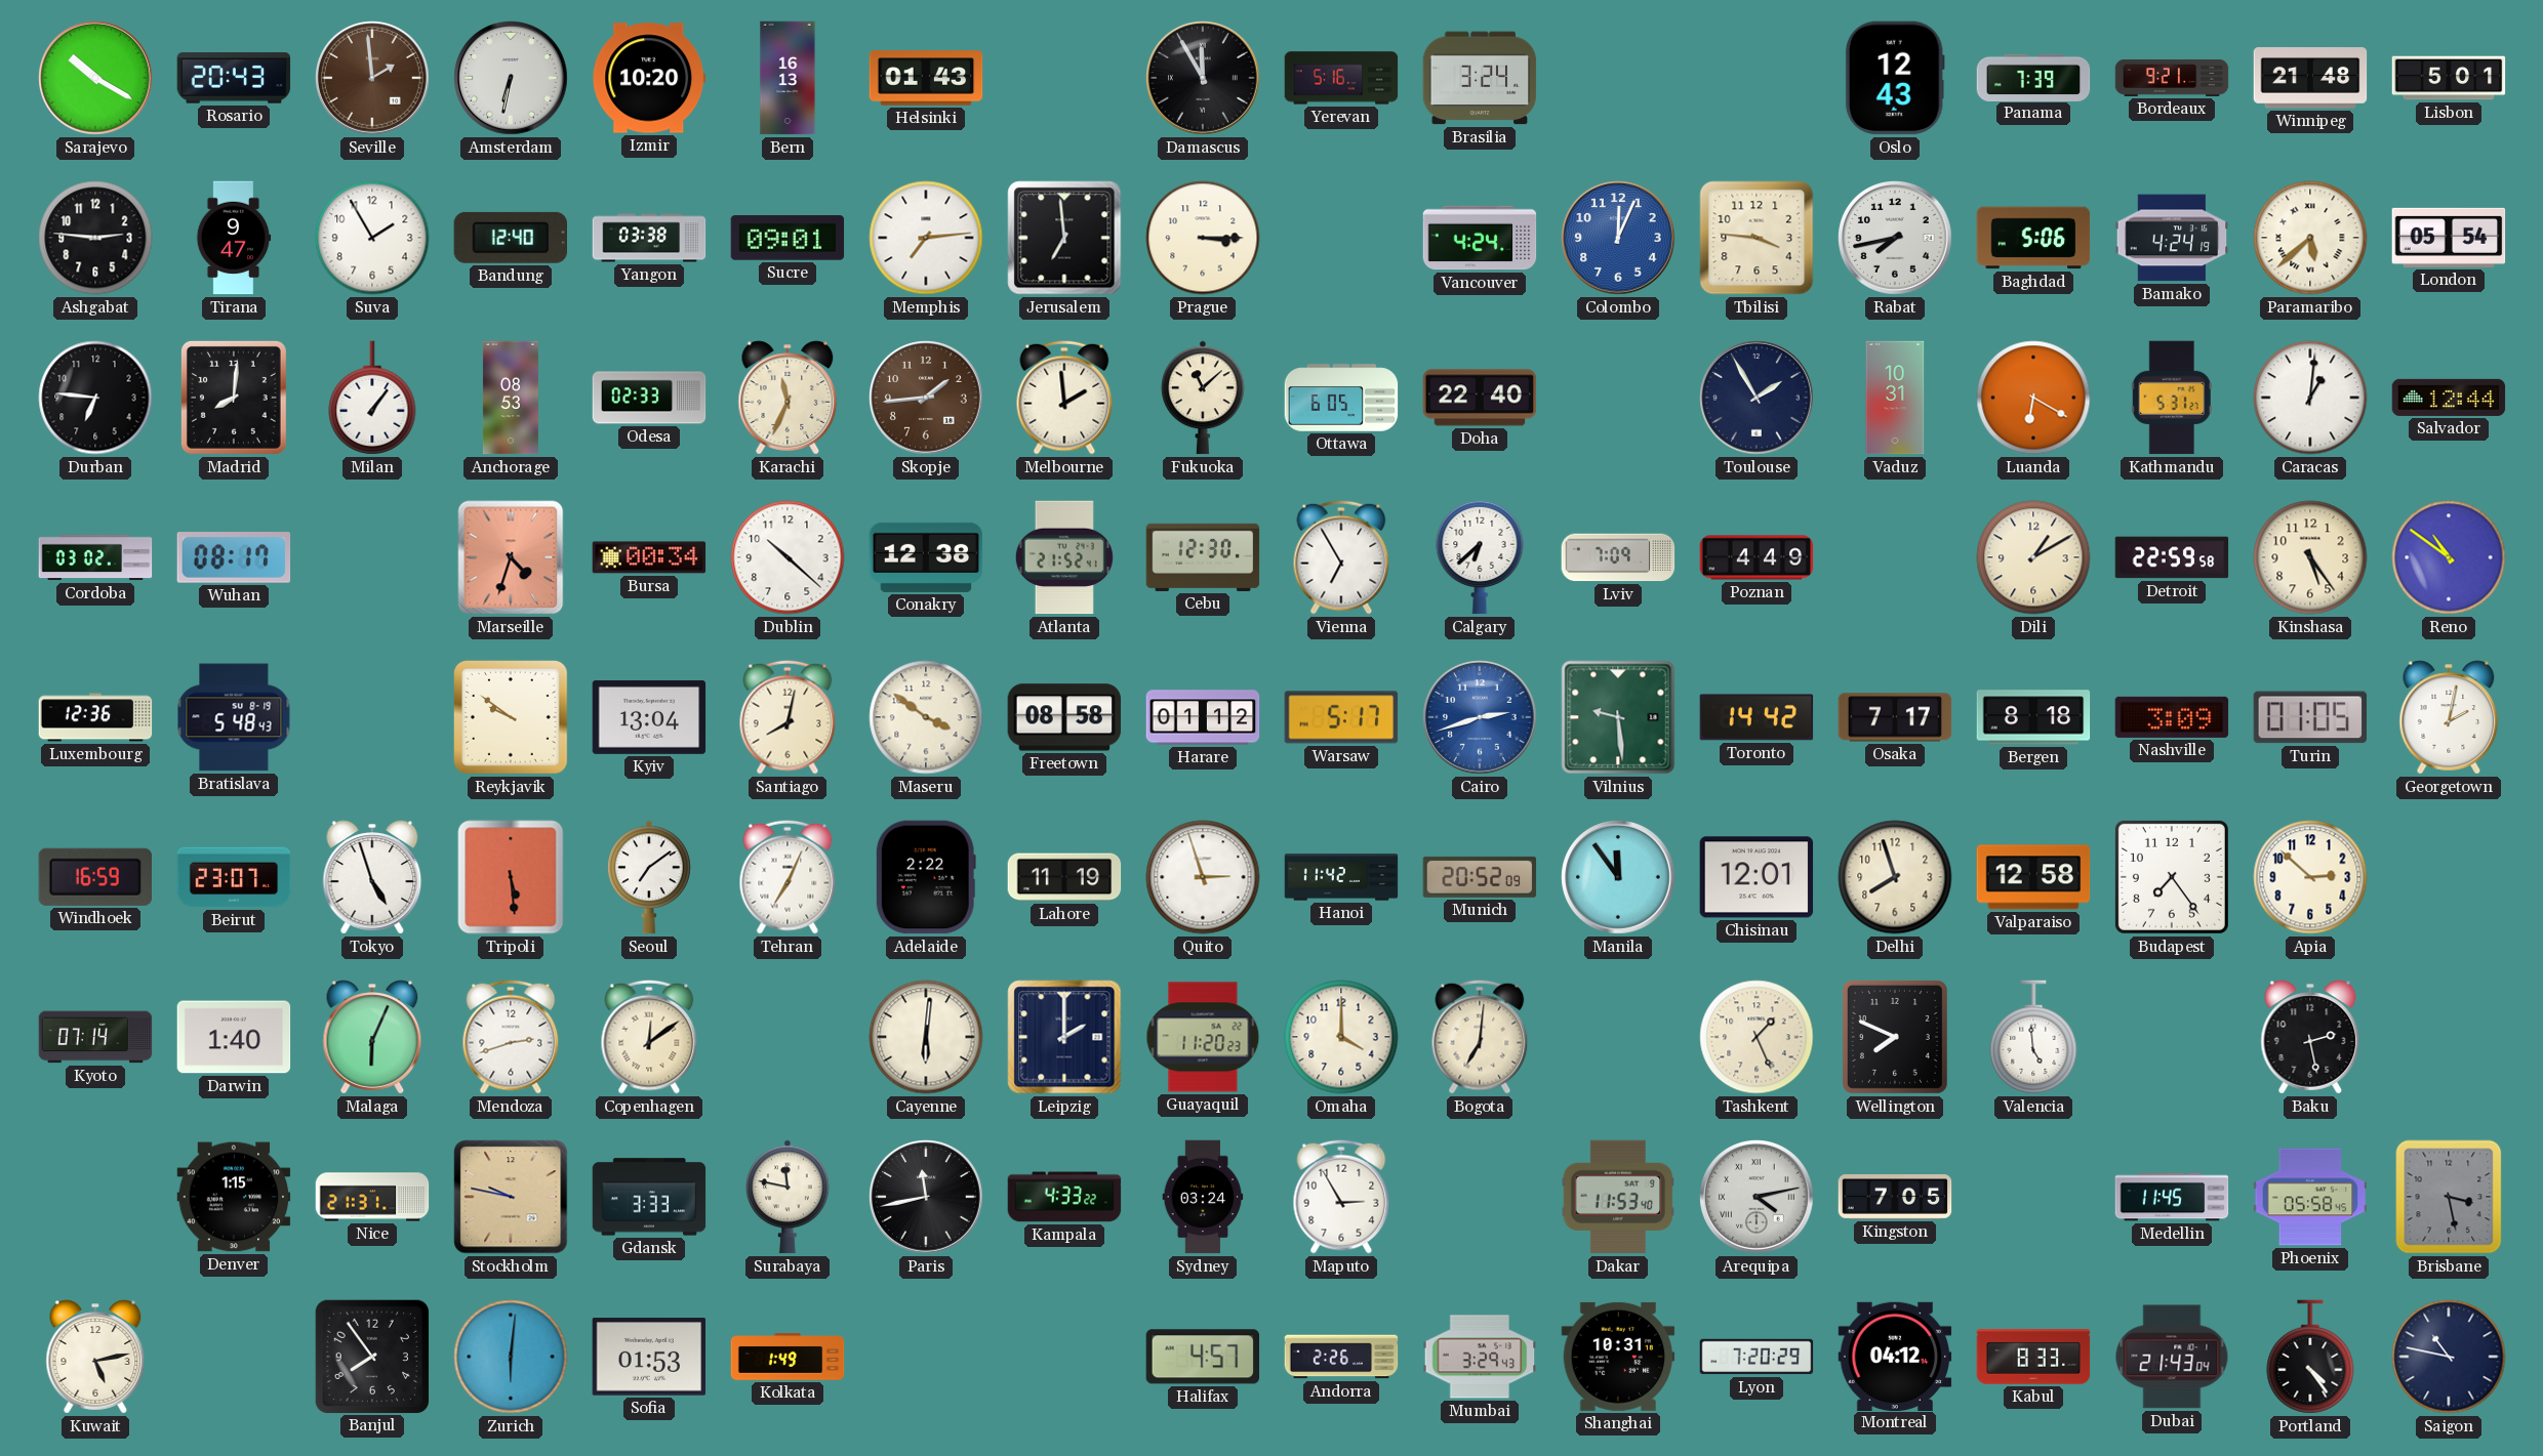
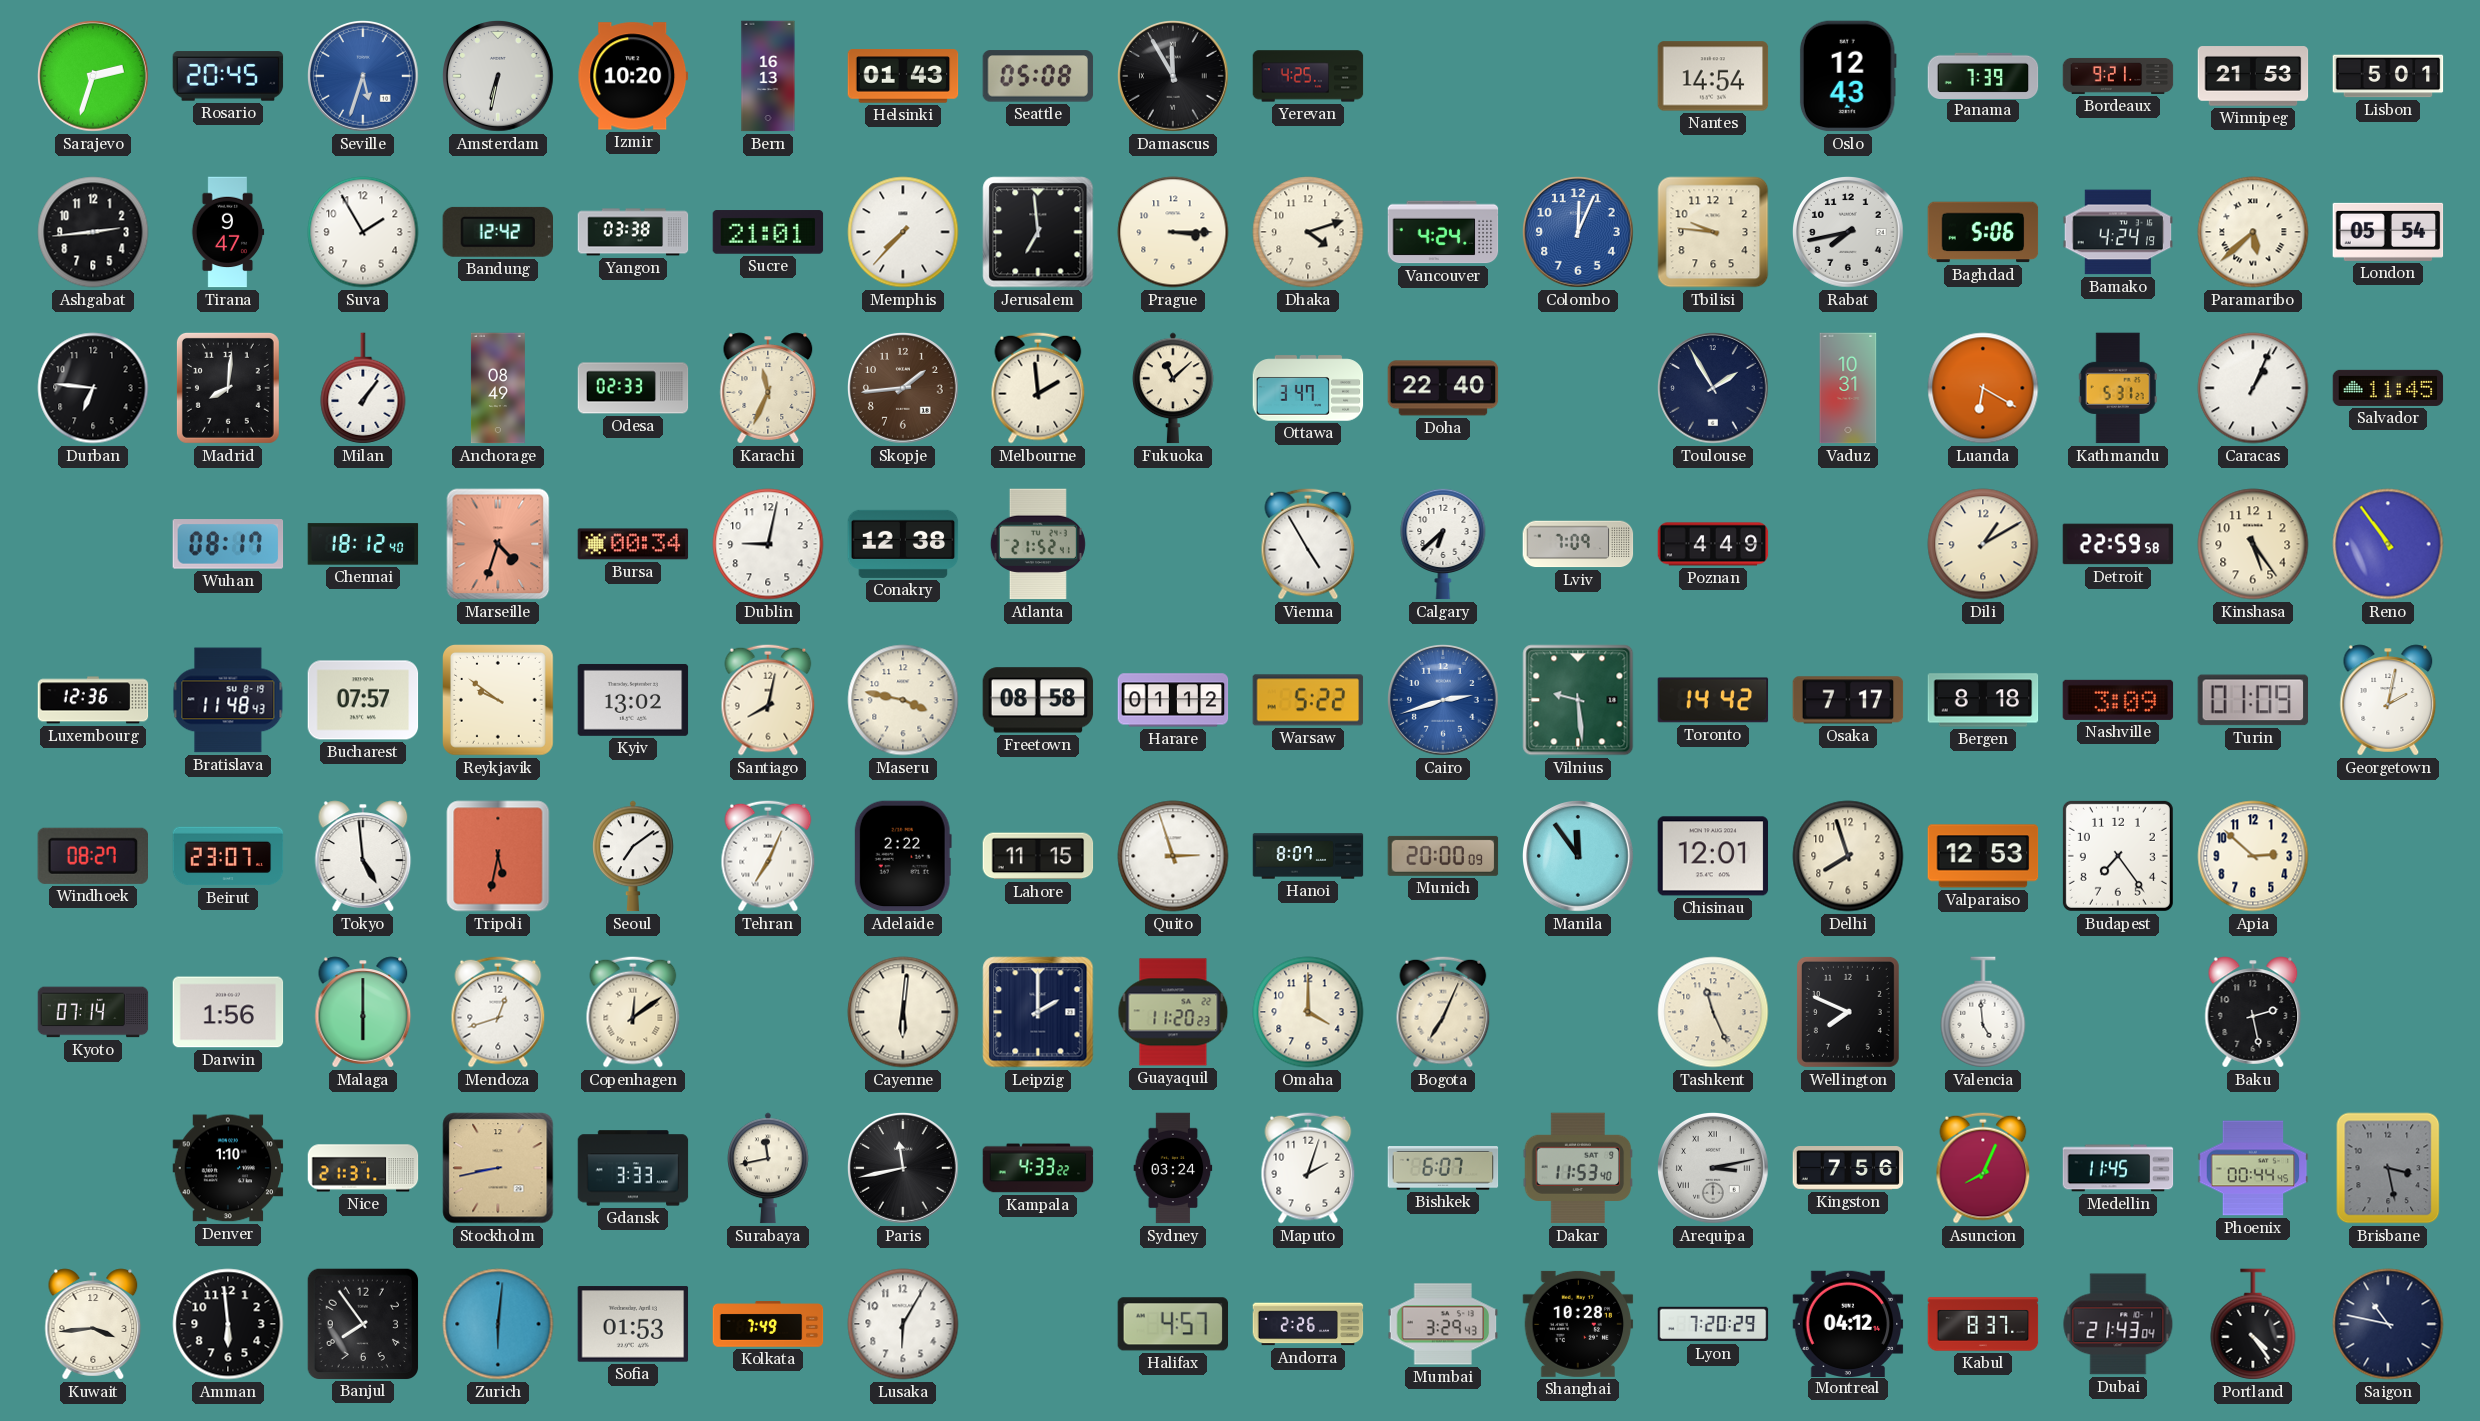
Sarajevo: 10:20 -> 2:33
Rosario: 20:43 -> 20:45
Seville: 1:59 -> 5:33
Seville dial: brown -> blue
Seattle: none -> 05:08
Yerevan: 5:16 -> 4:25
Brasilia: 3:24 -> none
Nantes: none -> 14:54
Winnipeg: 21:48 -> 21:53
Ashgabat: 2:46 -> 2:44
Bandung: 12:40 -> 12:42
Sucre: 09:01 -> 21:01
Memphis: 7:14 -> 7:37
Dhaka: none -> 4:12
Tbilisi: 3:46 -> 9:46
Anchorage: 08:53 -> 08:49
Ottawa: 6:05 -> 3:47
Caracas: 1:01 -> 1:04
Salvador: 12:44 -> 11:45
Cordoba: 03:02 -> none
Chennai: none -> 18:12
Dublin: 10:22 -> 9:02
Cebu: 12:30 -> none
Vienna: 6:55 -> 4:55
Reno: 10:51 -> 10:54
Bratislava: 5:48 -> 11:48
Bucharest: none -> 07:57
Kyiv: 13:04 -> 13:02
Maseru: 3:51 -> 3:47
Warsaw: 5:17 -> 5:22
Turin: 01:05 -> 01:09
Windhoek: 16:59 -> 08:27
Tokyo: 4:57 -> 4:59
Tripoli: 5:29 -> 5:32
Lahore: 11:19 -> 11:15
Hanoi: 11:42 -> 8:07
Munich: 20:52 -> 20:00
Valparaiso: 12:58 -> 12:53
Darwin: 1:40 -> 1:56
Malaga: 6:04 -> 6:00
Mendoza: 2:42 -> 12:42
Bogota: 7:01 -> 7:04
Tashkent: 1:26 -> 11:26
Denver: 1:15 -> 1:10
Stockholm: 9:47 -> 8:43
Surabaya: 11:47 -> 11:43
Maputo: 2:55 -> 2:03
Bishkek: none -> 6:07
Arequipa: 4:13 -> 3:13
Kingston: 7:05 -> 7:56
Asuncion: none -> 8:04
Phoenix: 05:58 -> 00:44
Kuwait: 5:13 -> 3:44
Amman: none -> 5:59
Kolkata: 1:49 -> 7:49
Lusaka: none -> 6:05
Shanghai: 10:31 -> 10:28
Kabul: 8:33 -> 8:37
